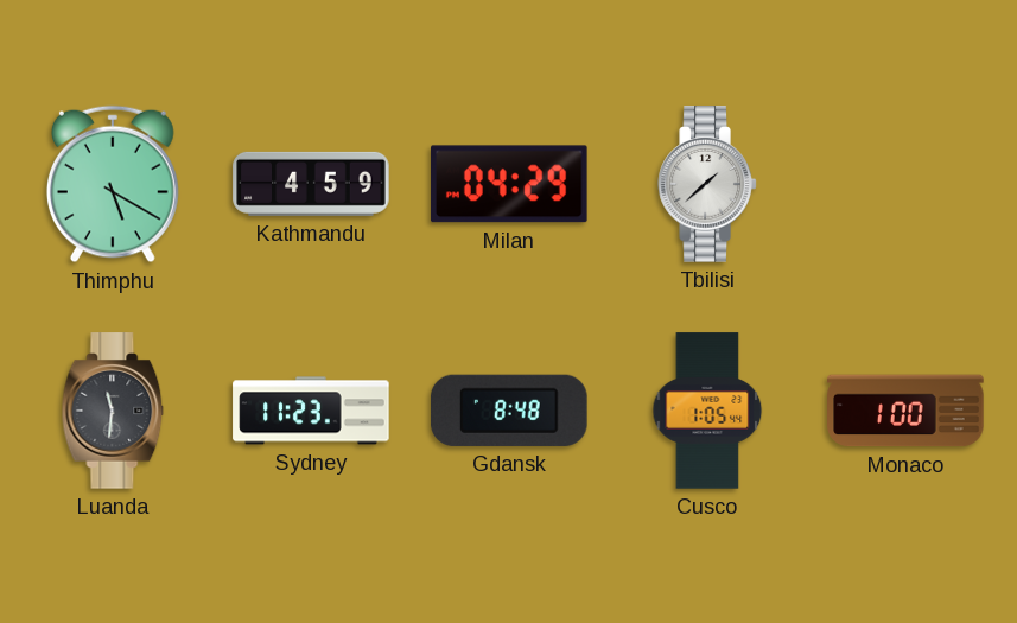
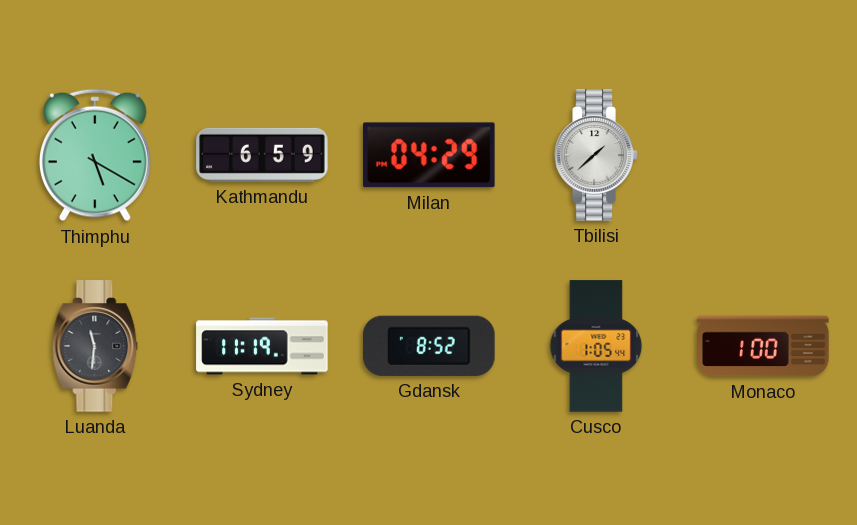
Kathmandu: 4:59 -> 6:59
Sydney: 11:23 -> 11:19
Gdansk: 8:48 -> 8:52
